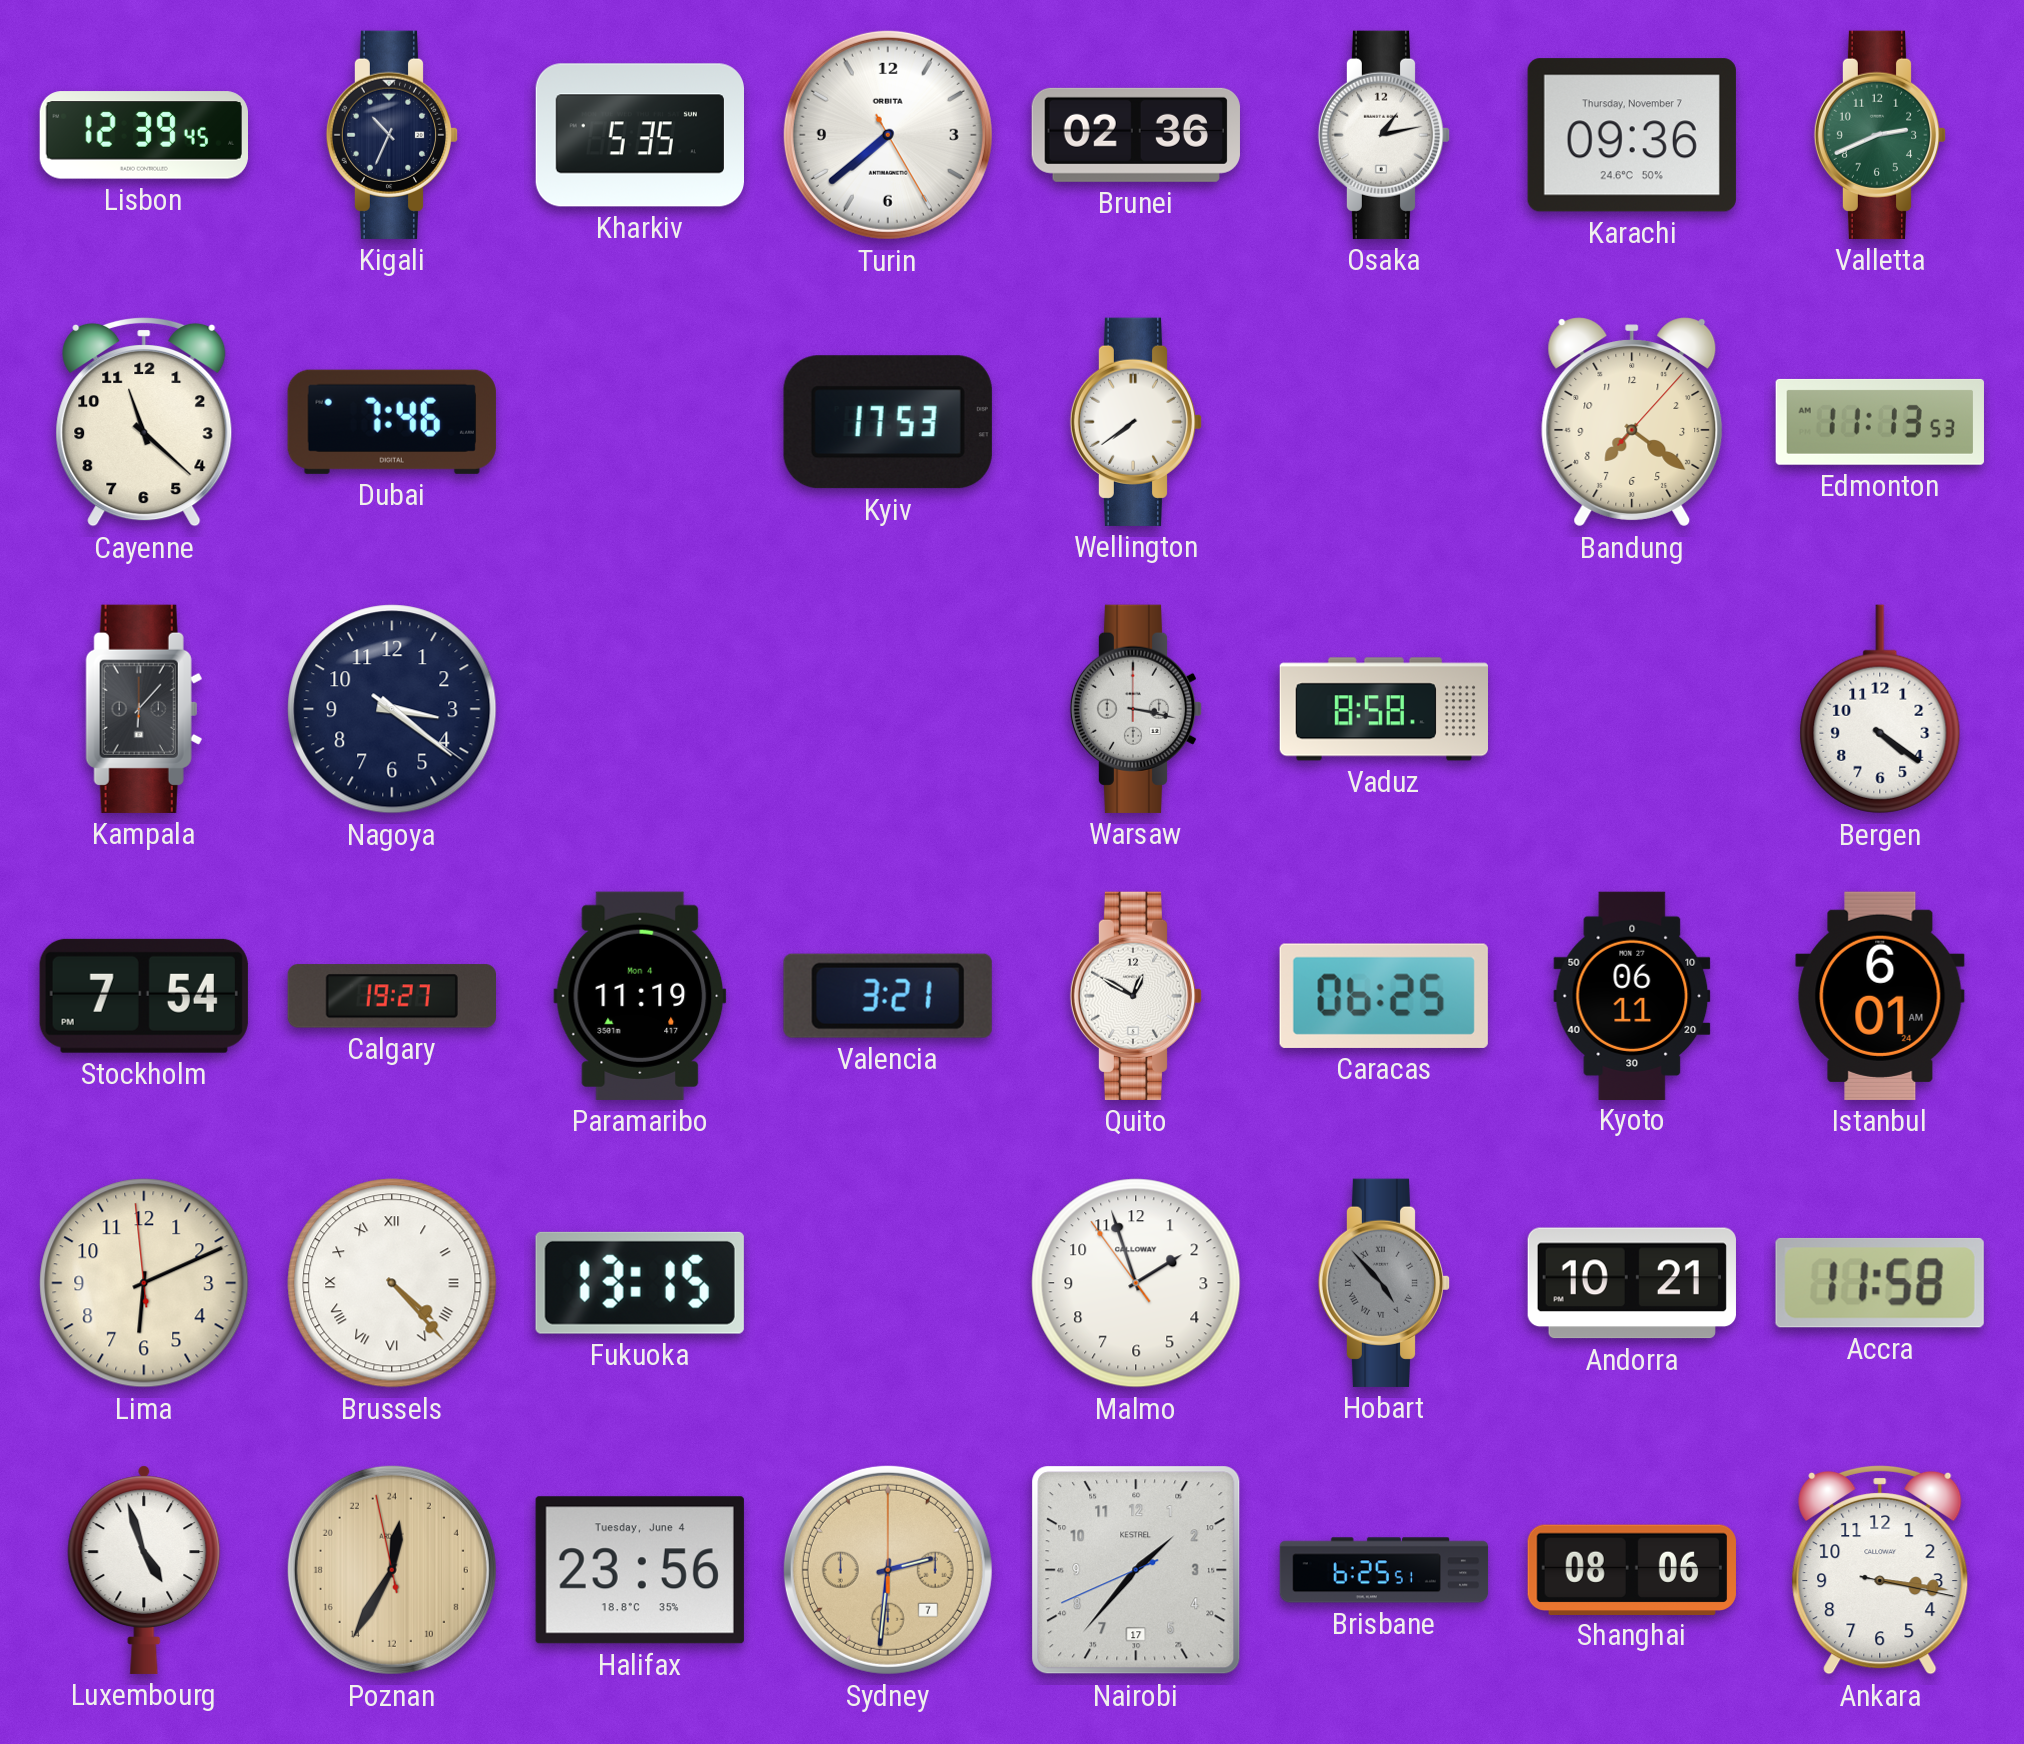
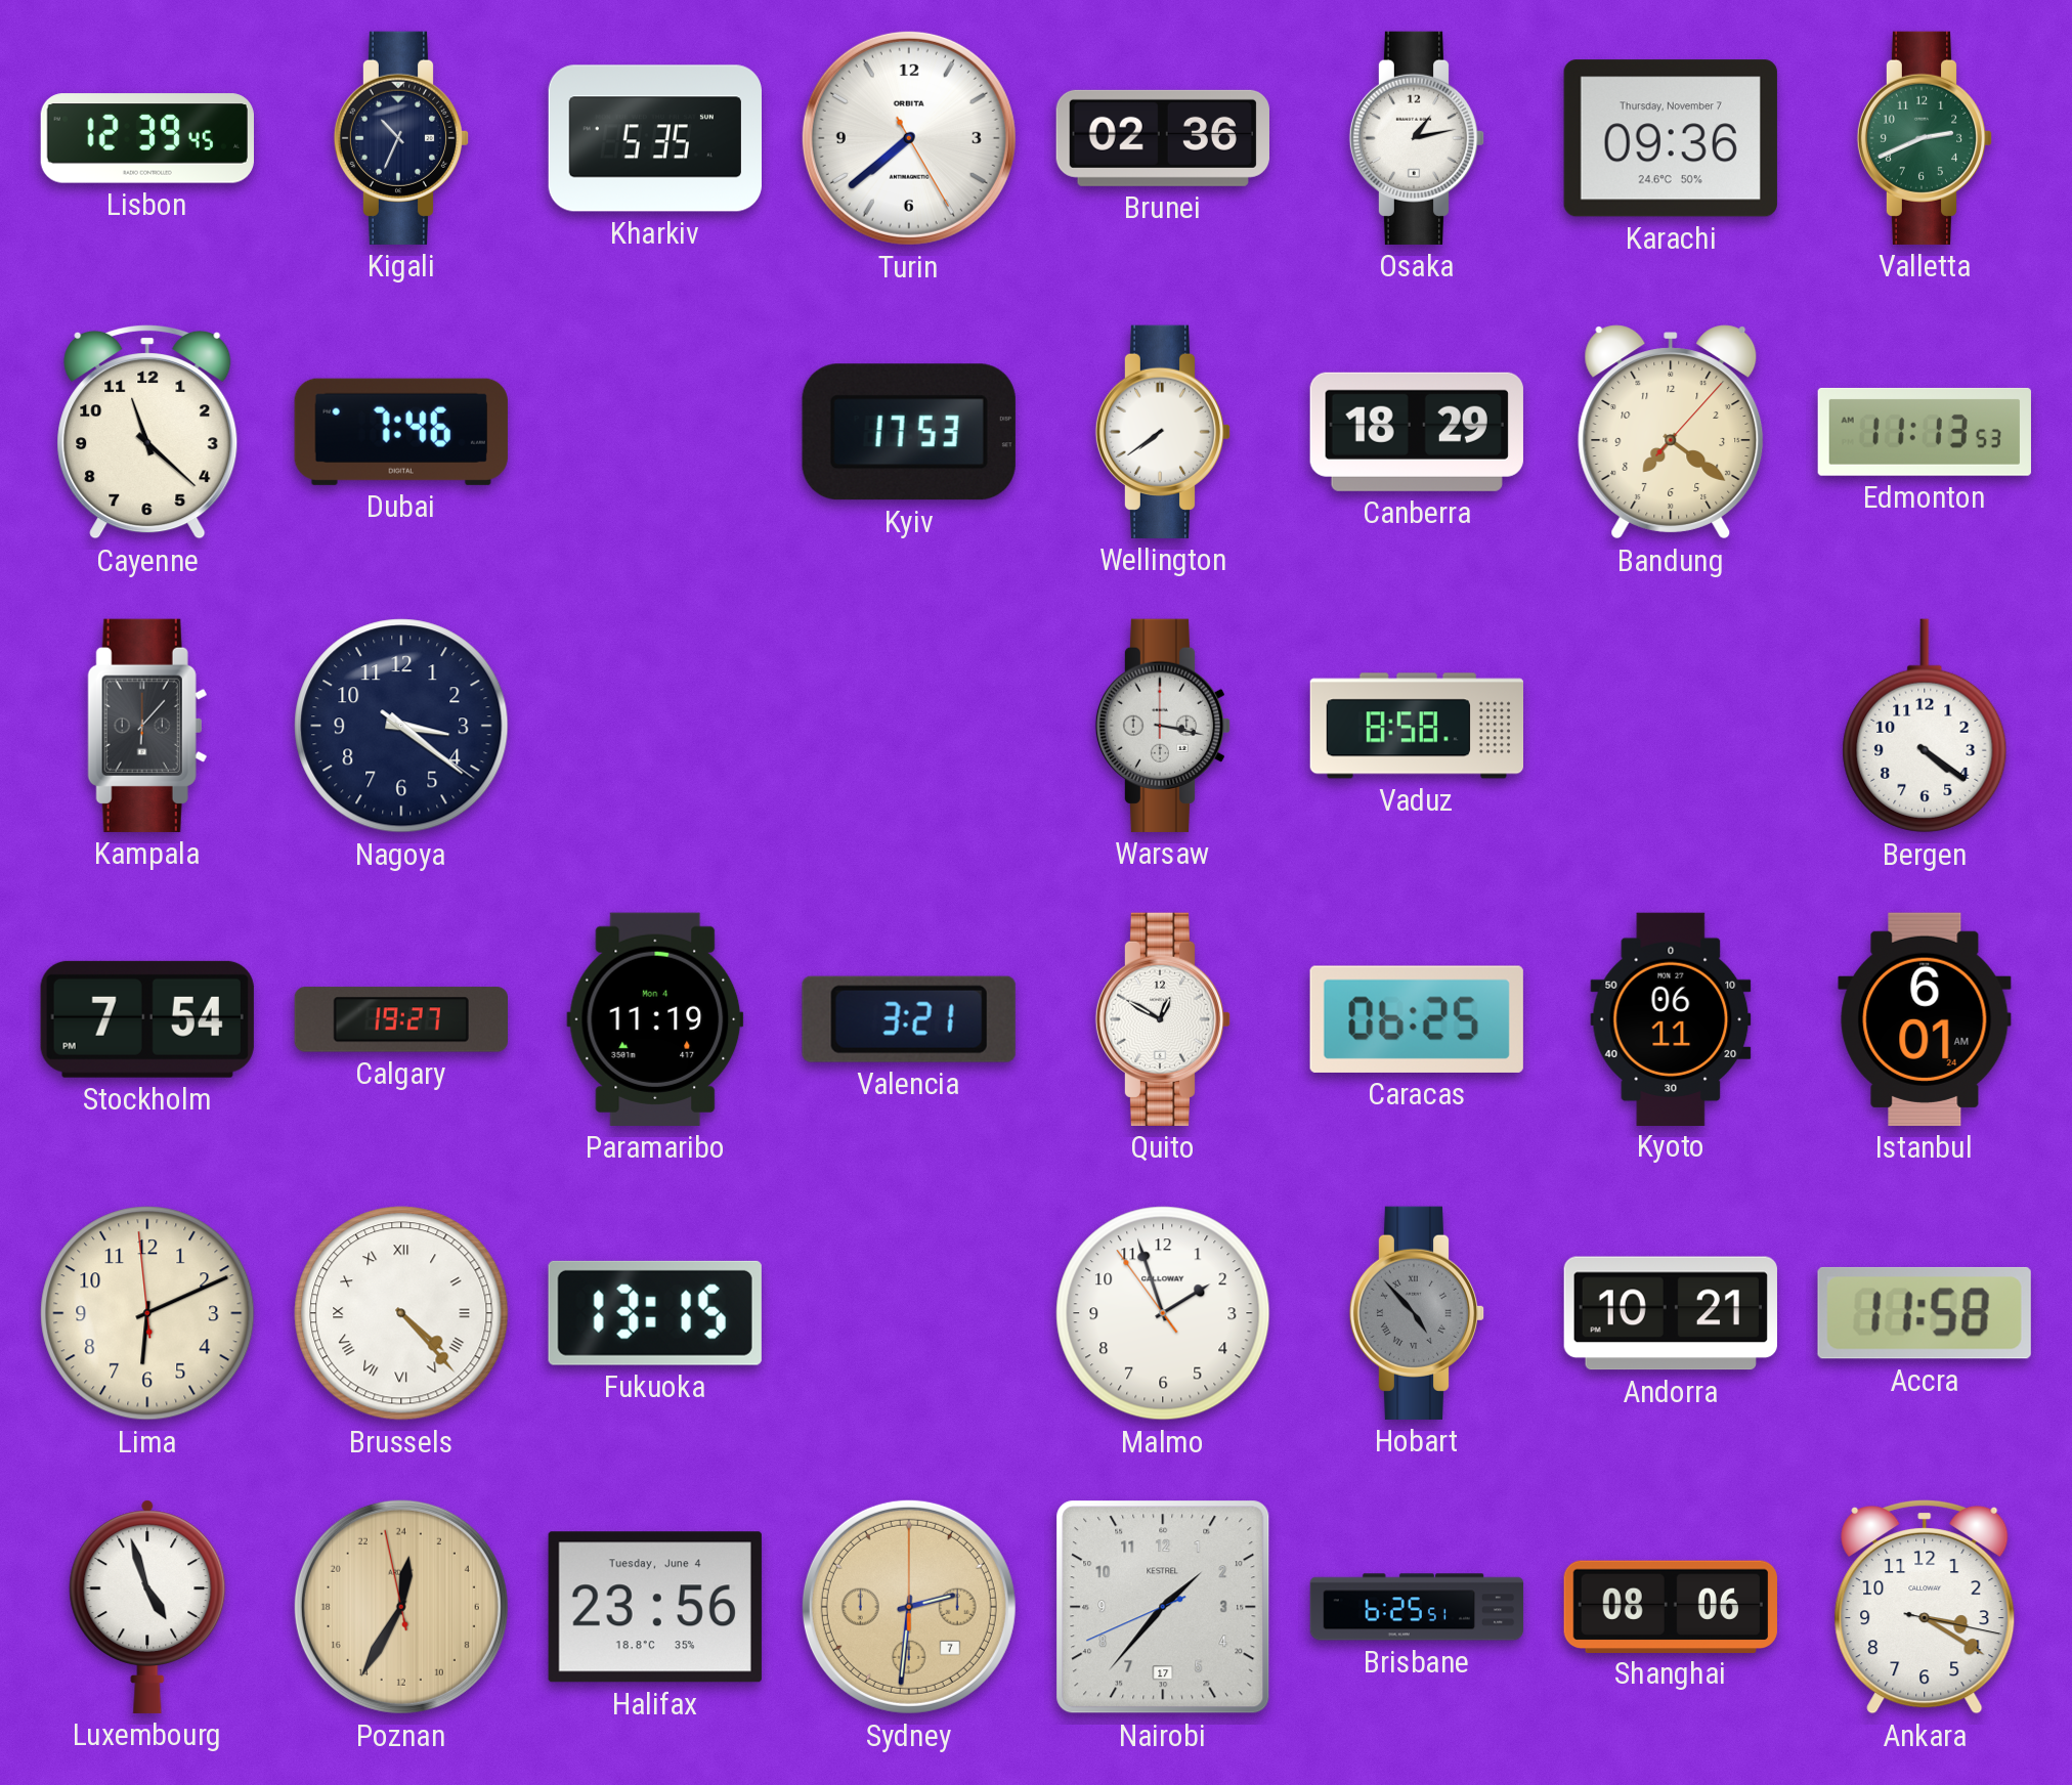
Canberra: none -> 18:29
Ankara: 3:16 -> 3:20
